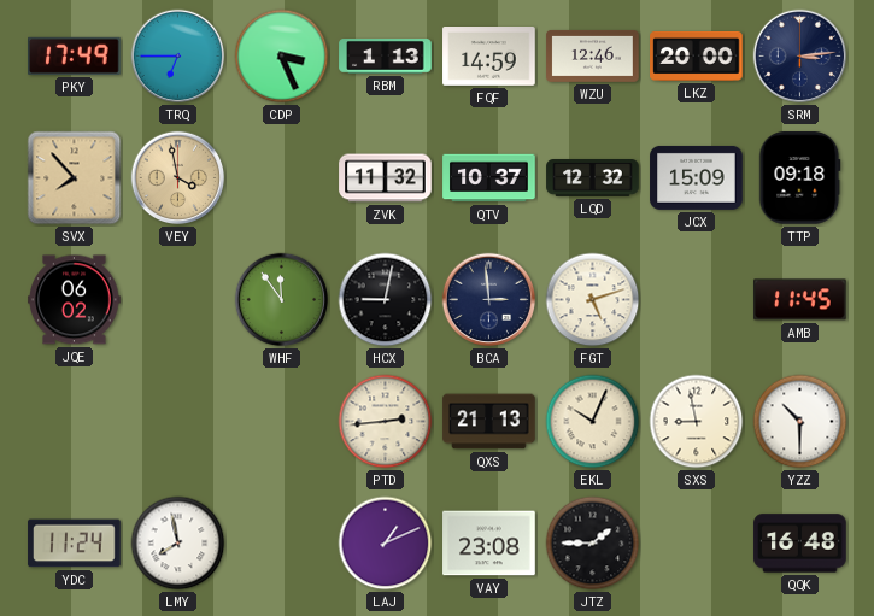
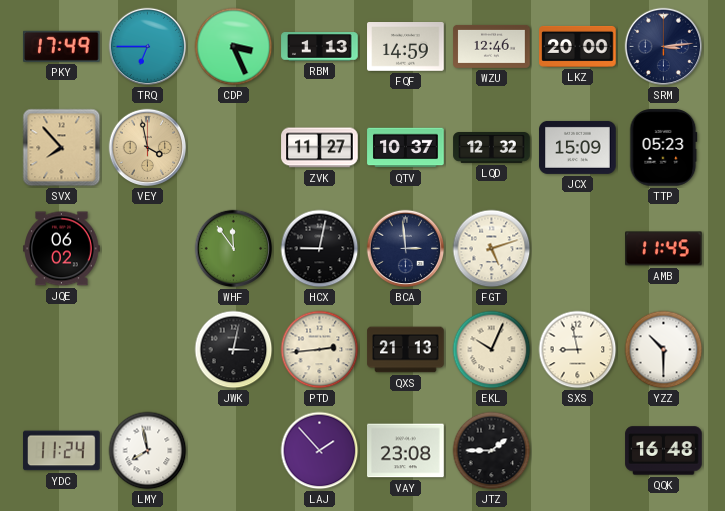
ZVK: 11:32 -> 11:27
TTP: 09:18 -> 05:23
JWK: none -> 3:02
LAJ: 1:11 -> 1:53
